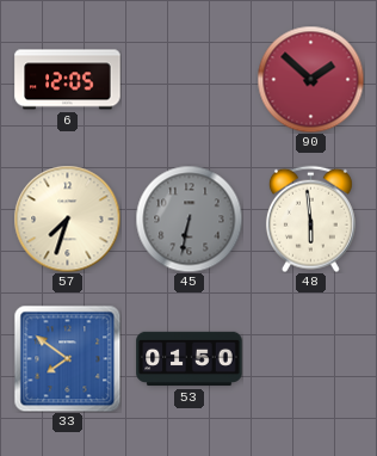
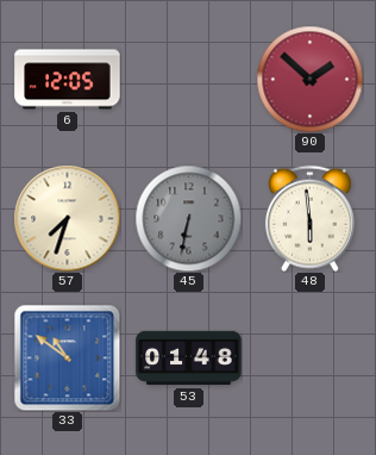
33: 7:51 -> 10:51
53: 01:50 -> 01:48
